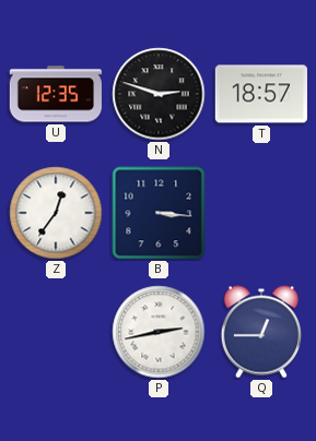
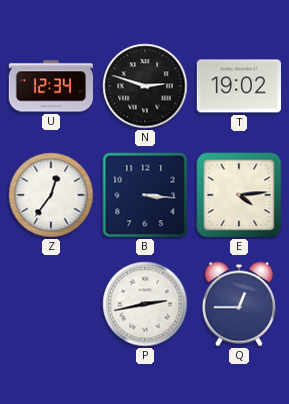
U: 12:35 -> 12:34
T: 18:57 -> 19:02
E: none -> 4:14
